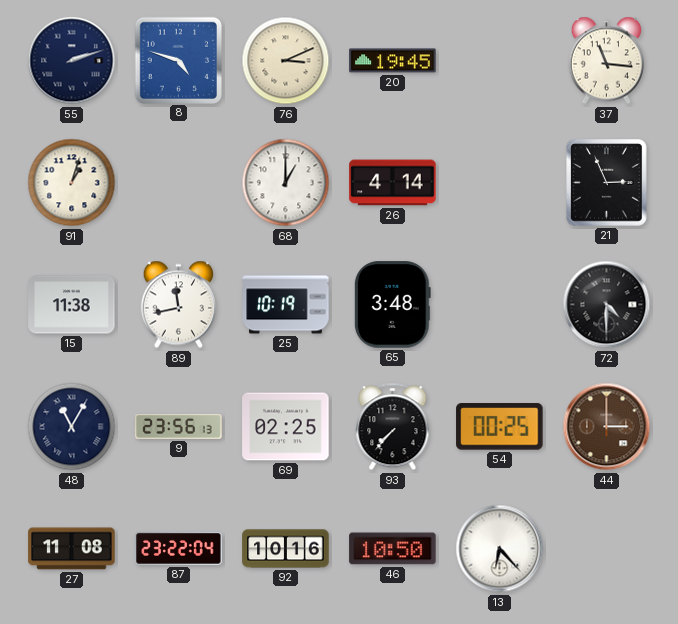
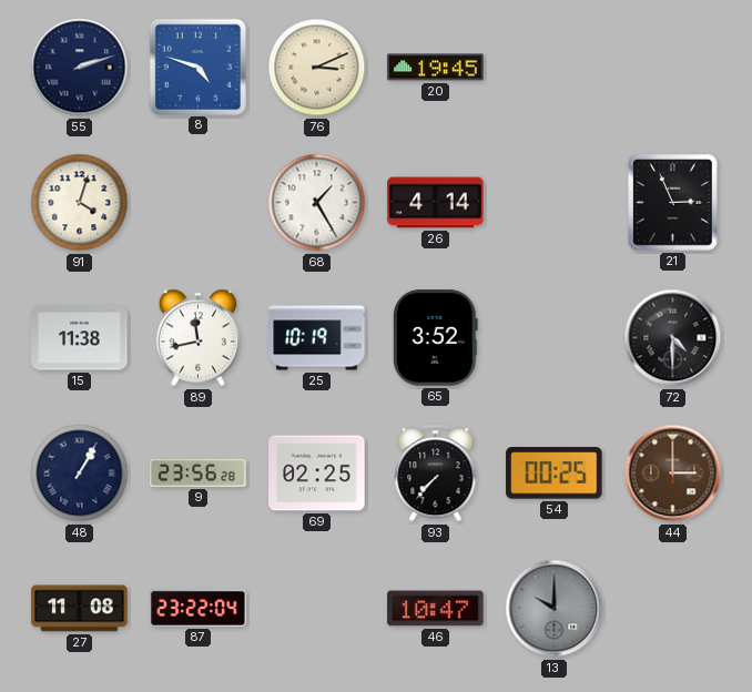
37: 11:16 -> none
91: 1:03 -> 4:03
68: 1:00 -> 1:25
65: 3:48 -> 3:52
48: 11:05 -> 1:05
9: 23:56:13 -> 23:56:28
92: 10:16 -> none
46: 10:50 -> 10:47
13: 6:23 -> 10:00
13 dial: white -> grey
